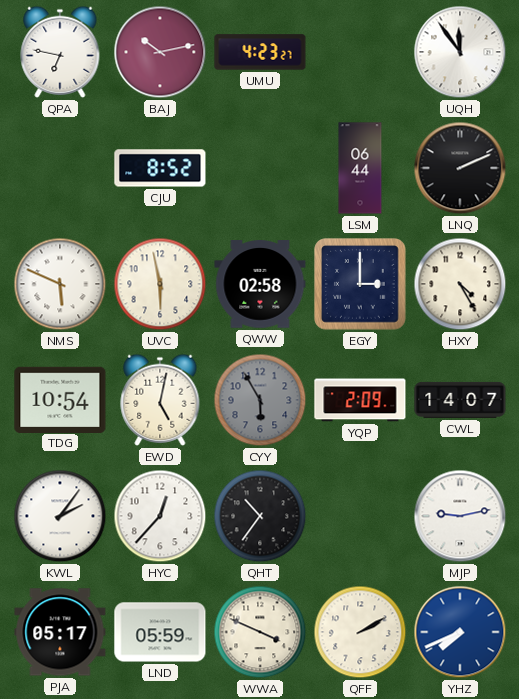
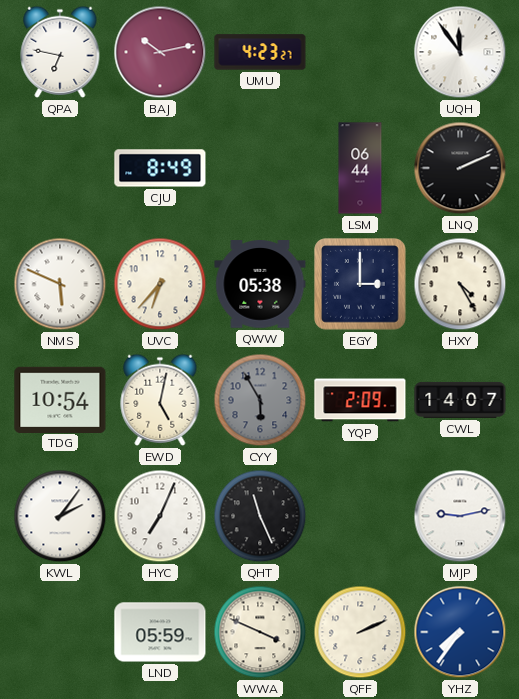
CJU: 8:52 -> 8:49
UVC: 5:58 -> 6:37
QWW: 02:58 -> 05:38
HYC: 12:37 -> 7:04
QHT: 10:36 -> 11:26
PJA: 05:17 -> none
QFF: 2:10 -> 2:11
YHZ: 7:41 -> 7:36
